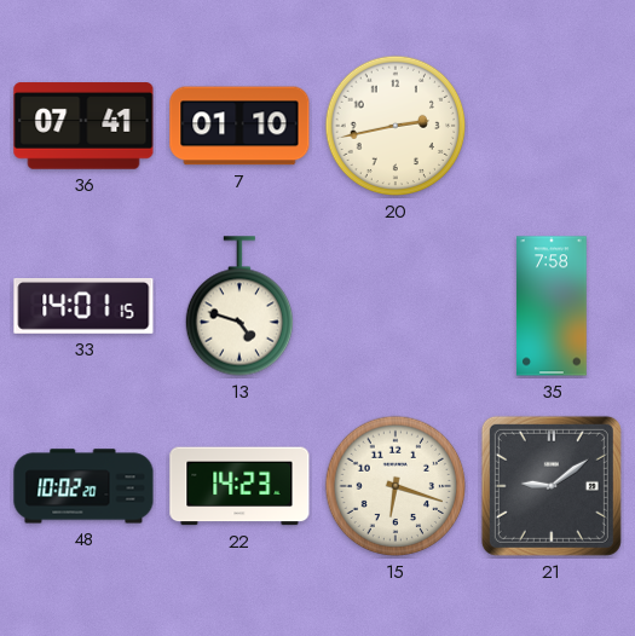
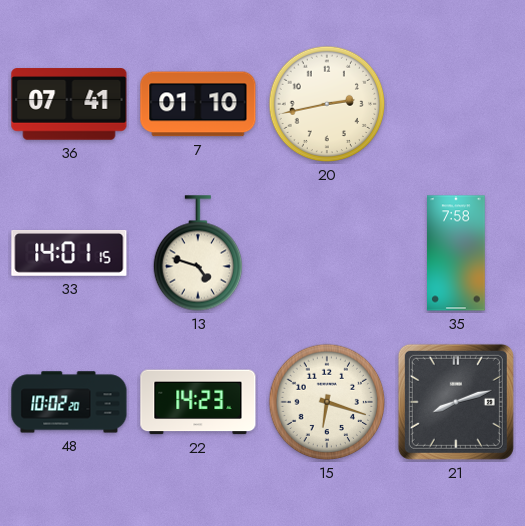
21: 9:09 -> 8:12
